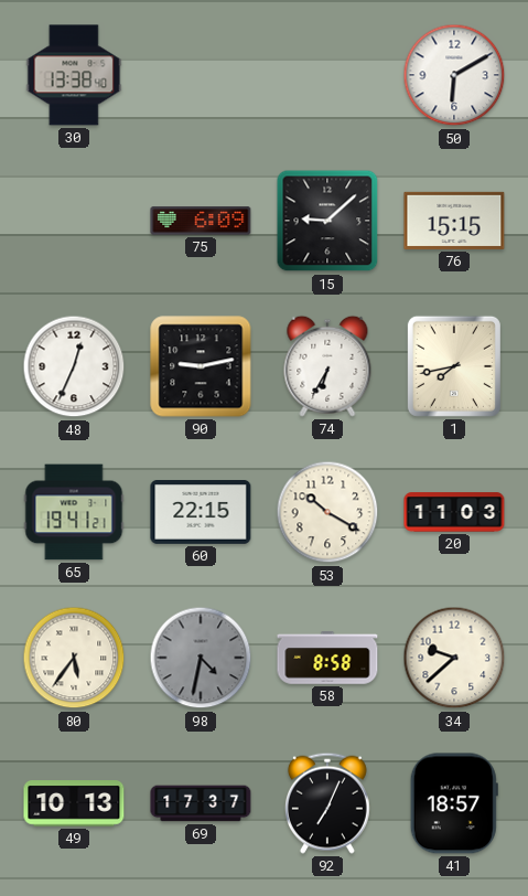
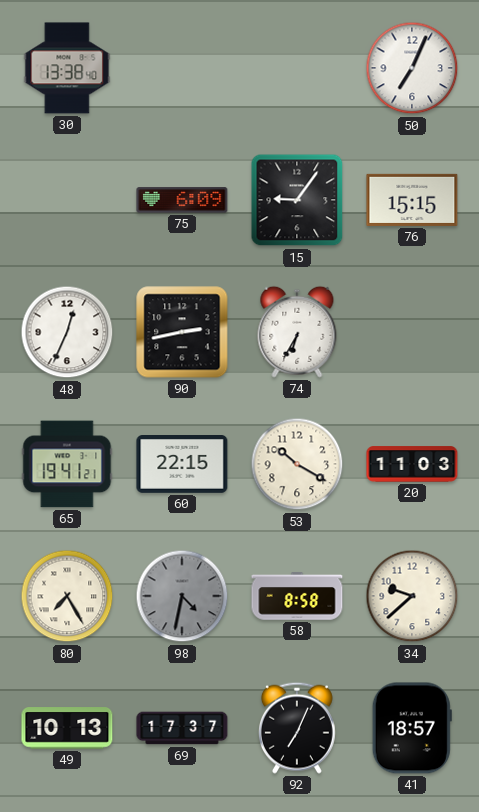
50: 6:10 -> 7:04
15: 9:08 -> 9:06
90: 9:13 -> 2:43
1: 7:43 -> none
80: 5:36 -> 7:25
